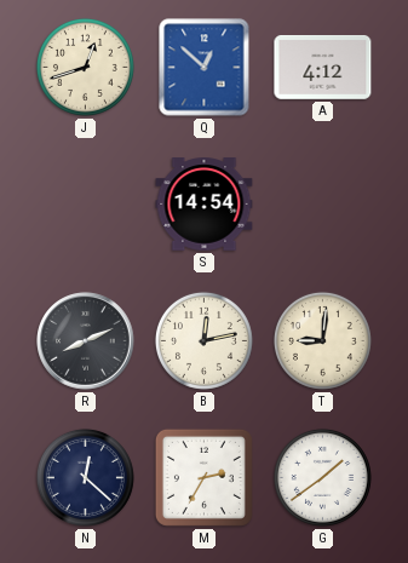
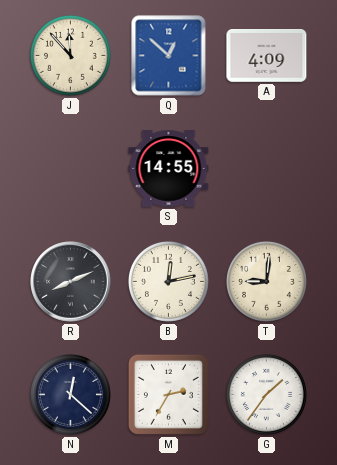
J: 12:42 -> 11:53
A: 4:12 -> 4:09
S: 14:54 -> 14:55
G: 1:39 -> 1:36
